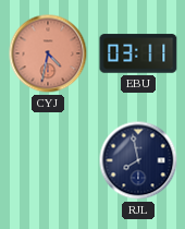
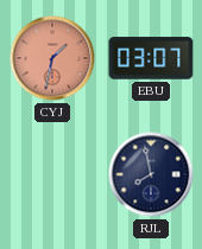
CYJ: 4:32 -> 1:32
EBU: 03:11 -> 03:07
